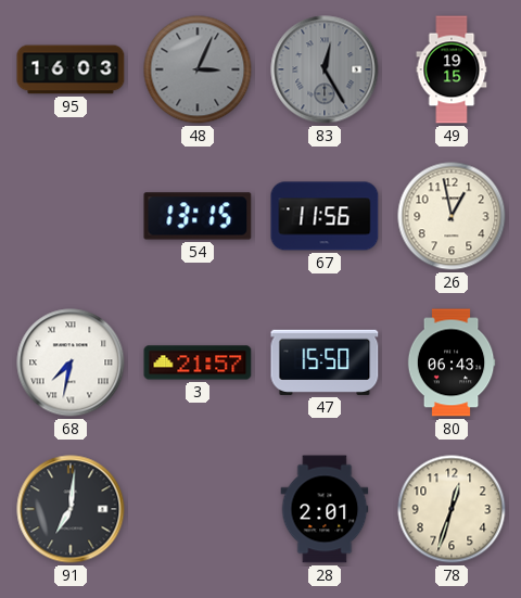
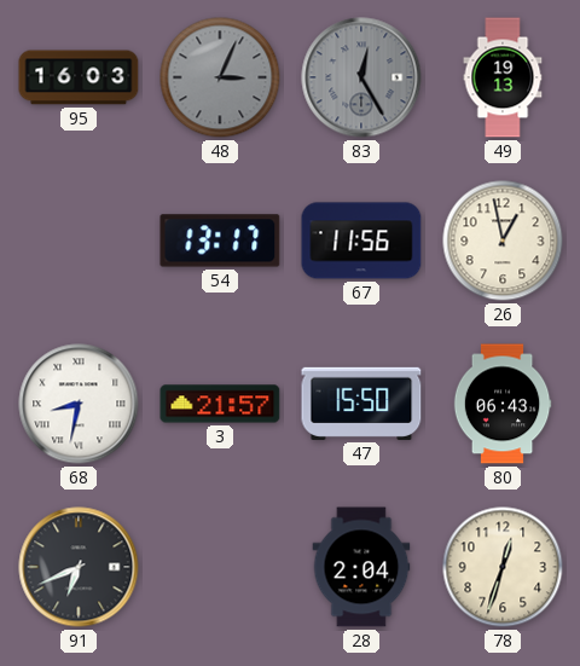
49: 19:15 -> 19:13
54: 13:15 -> 13:17
68: 7:32 -> 8:32
91: 7:01 -> 6:41
28: 2:01 -> 2:04
